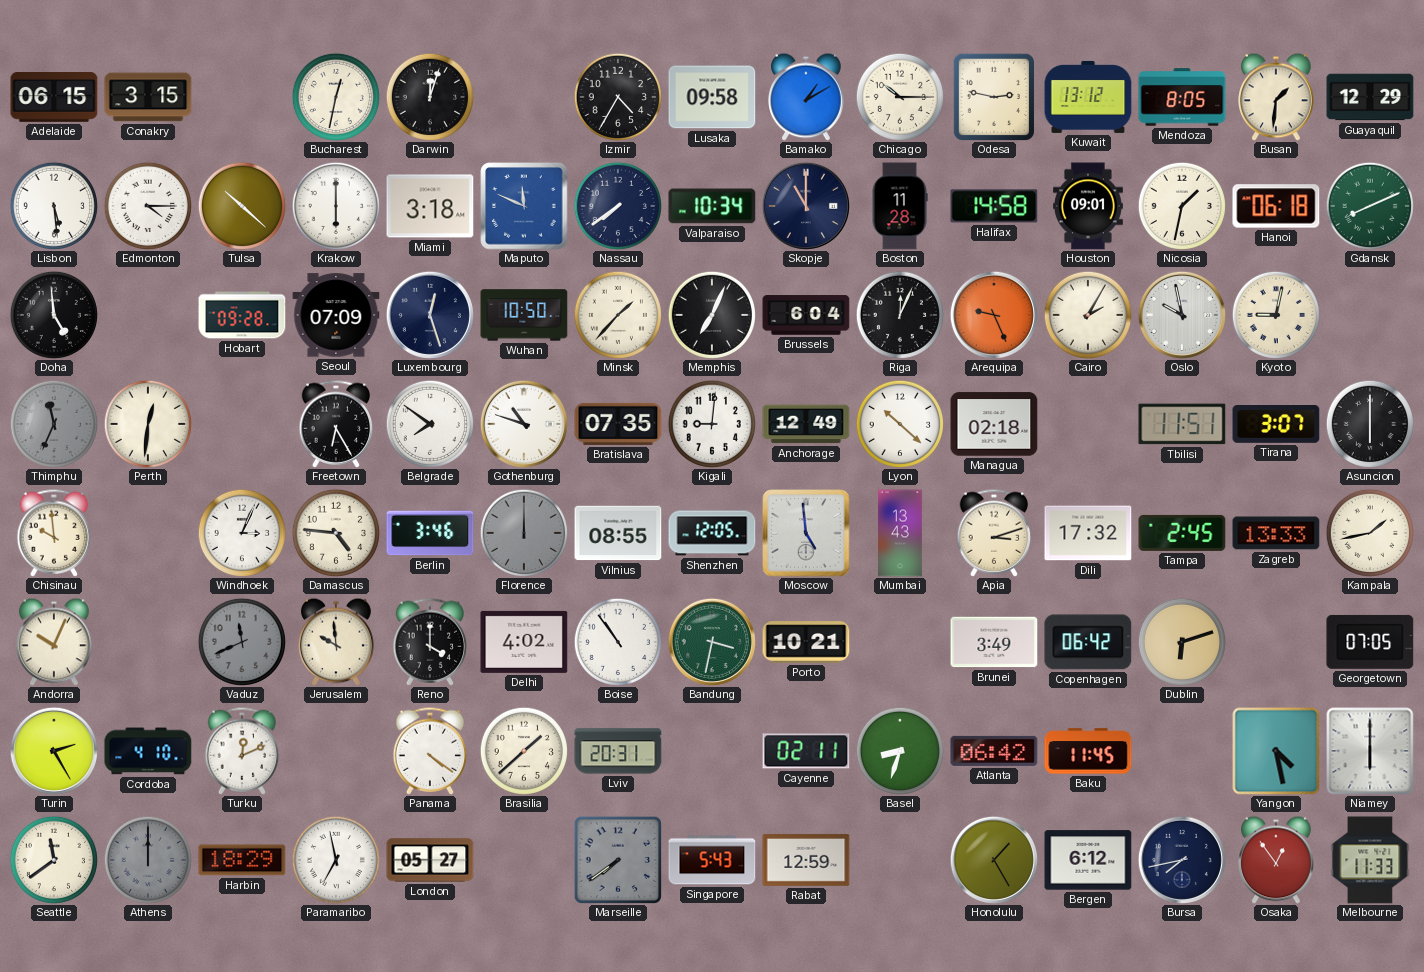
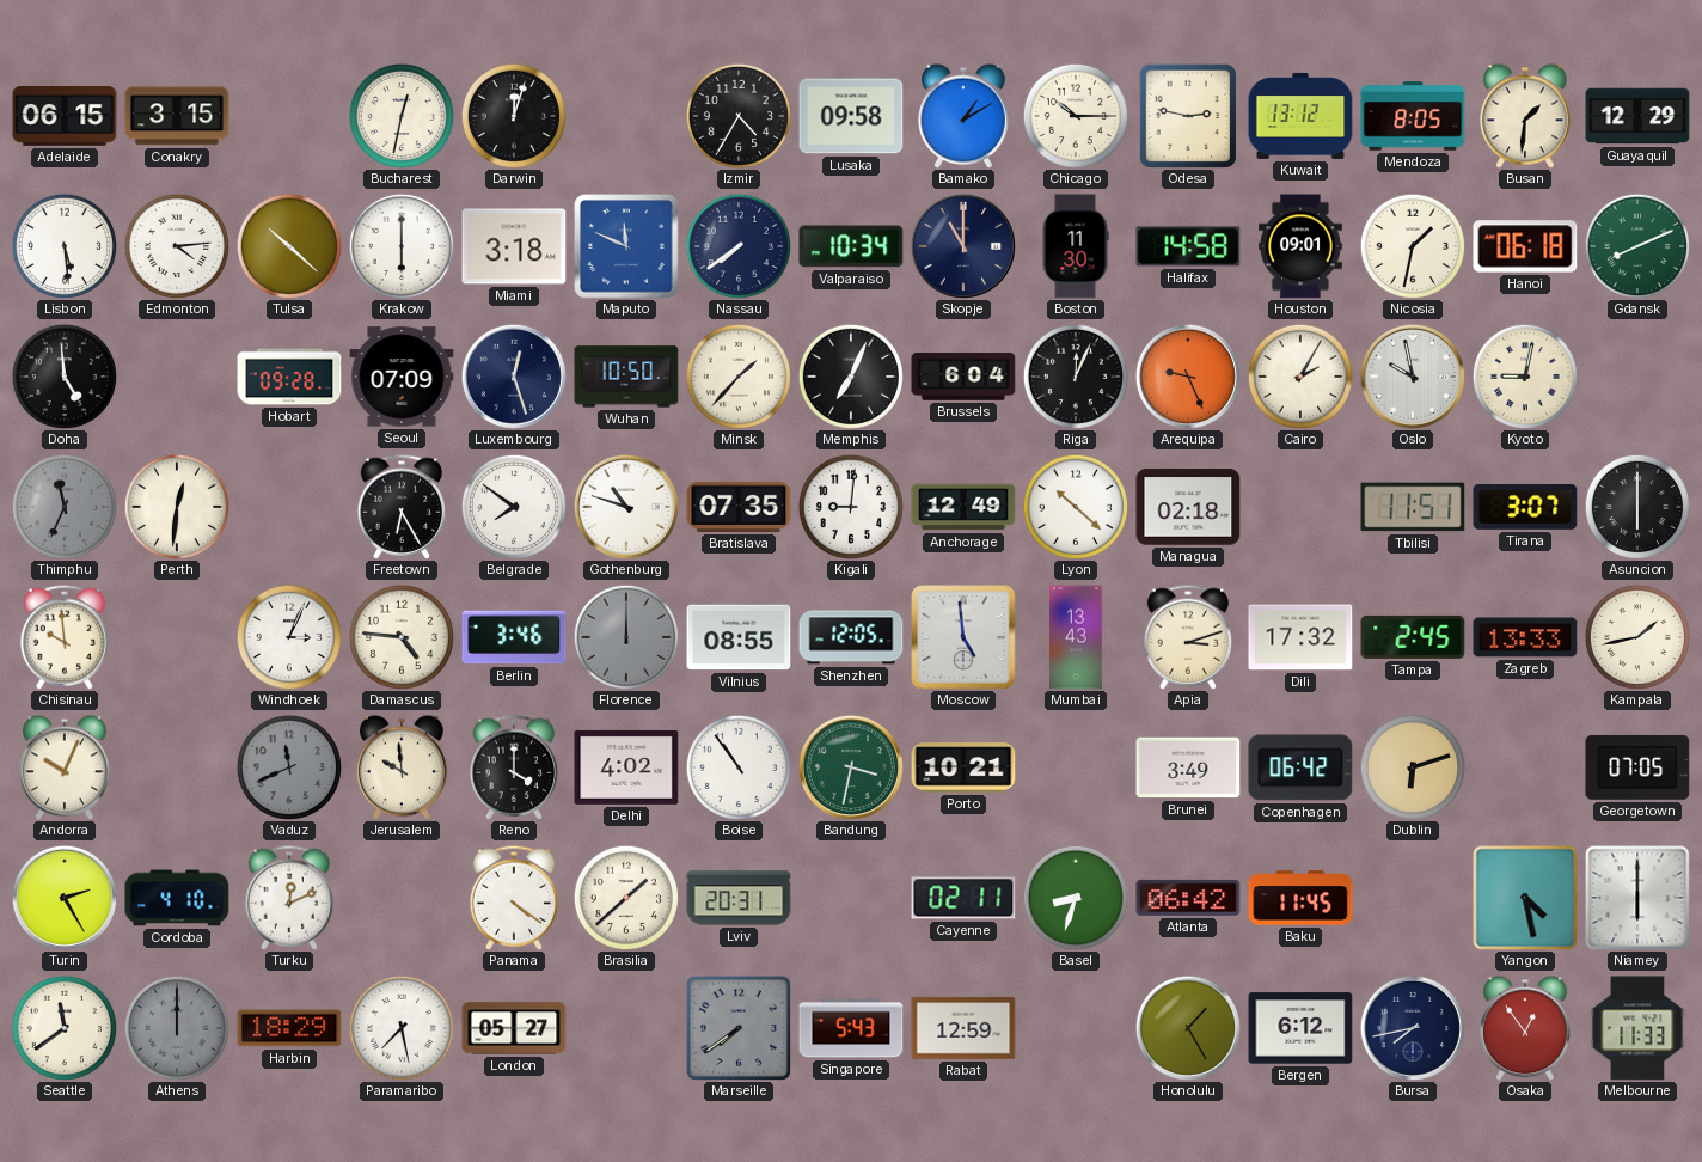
Edmonton: 4:15 -> 4:14
Boston: 11:28 -> 11:30
Paramaribo: 6:58 -> 7:28
